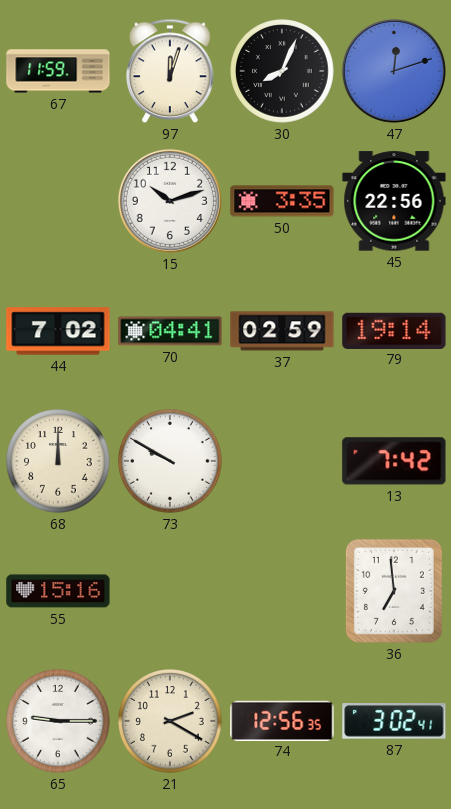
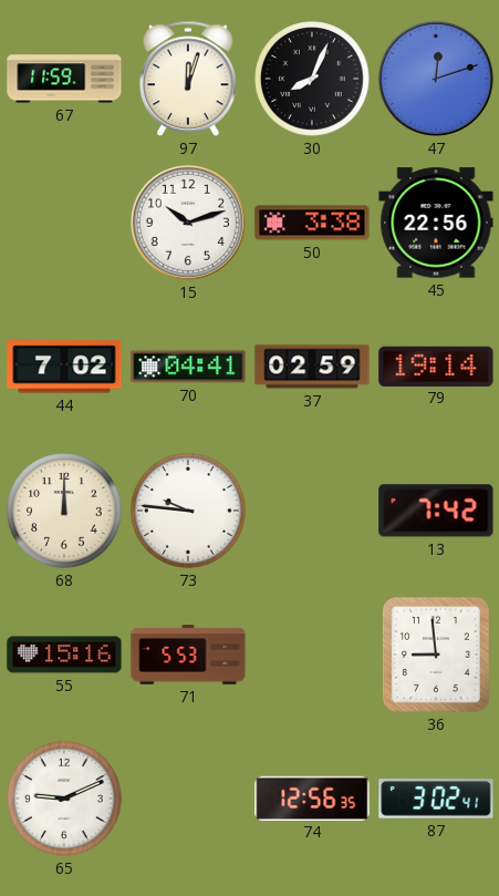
50: 3:35 -> 3:38
73: 9:50 -> 9:46
71: none -> 5:53
36: 6:59 -> 8:59
65: 9:15 -> 9:11
21: 2:20 -> none
